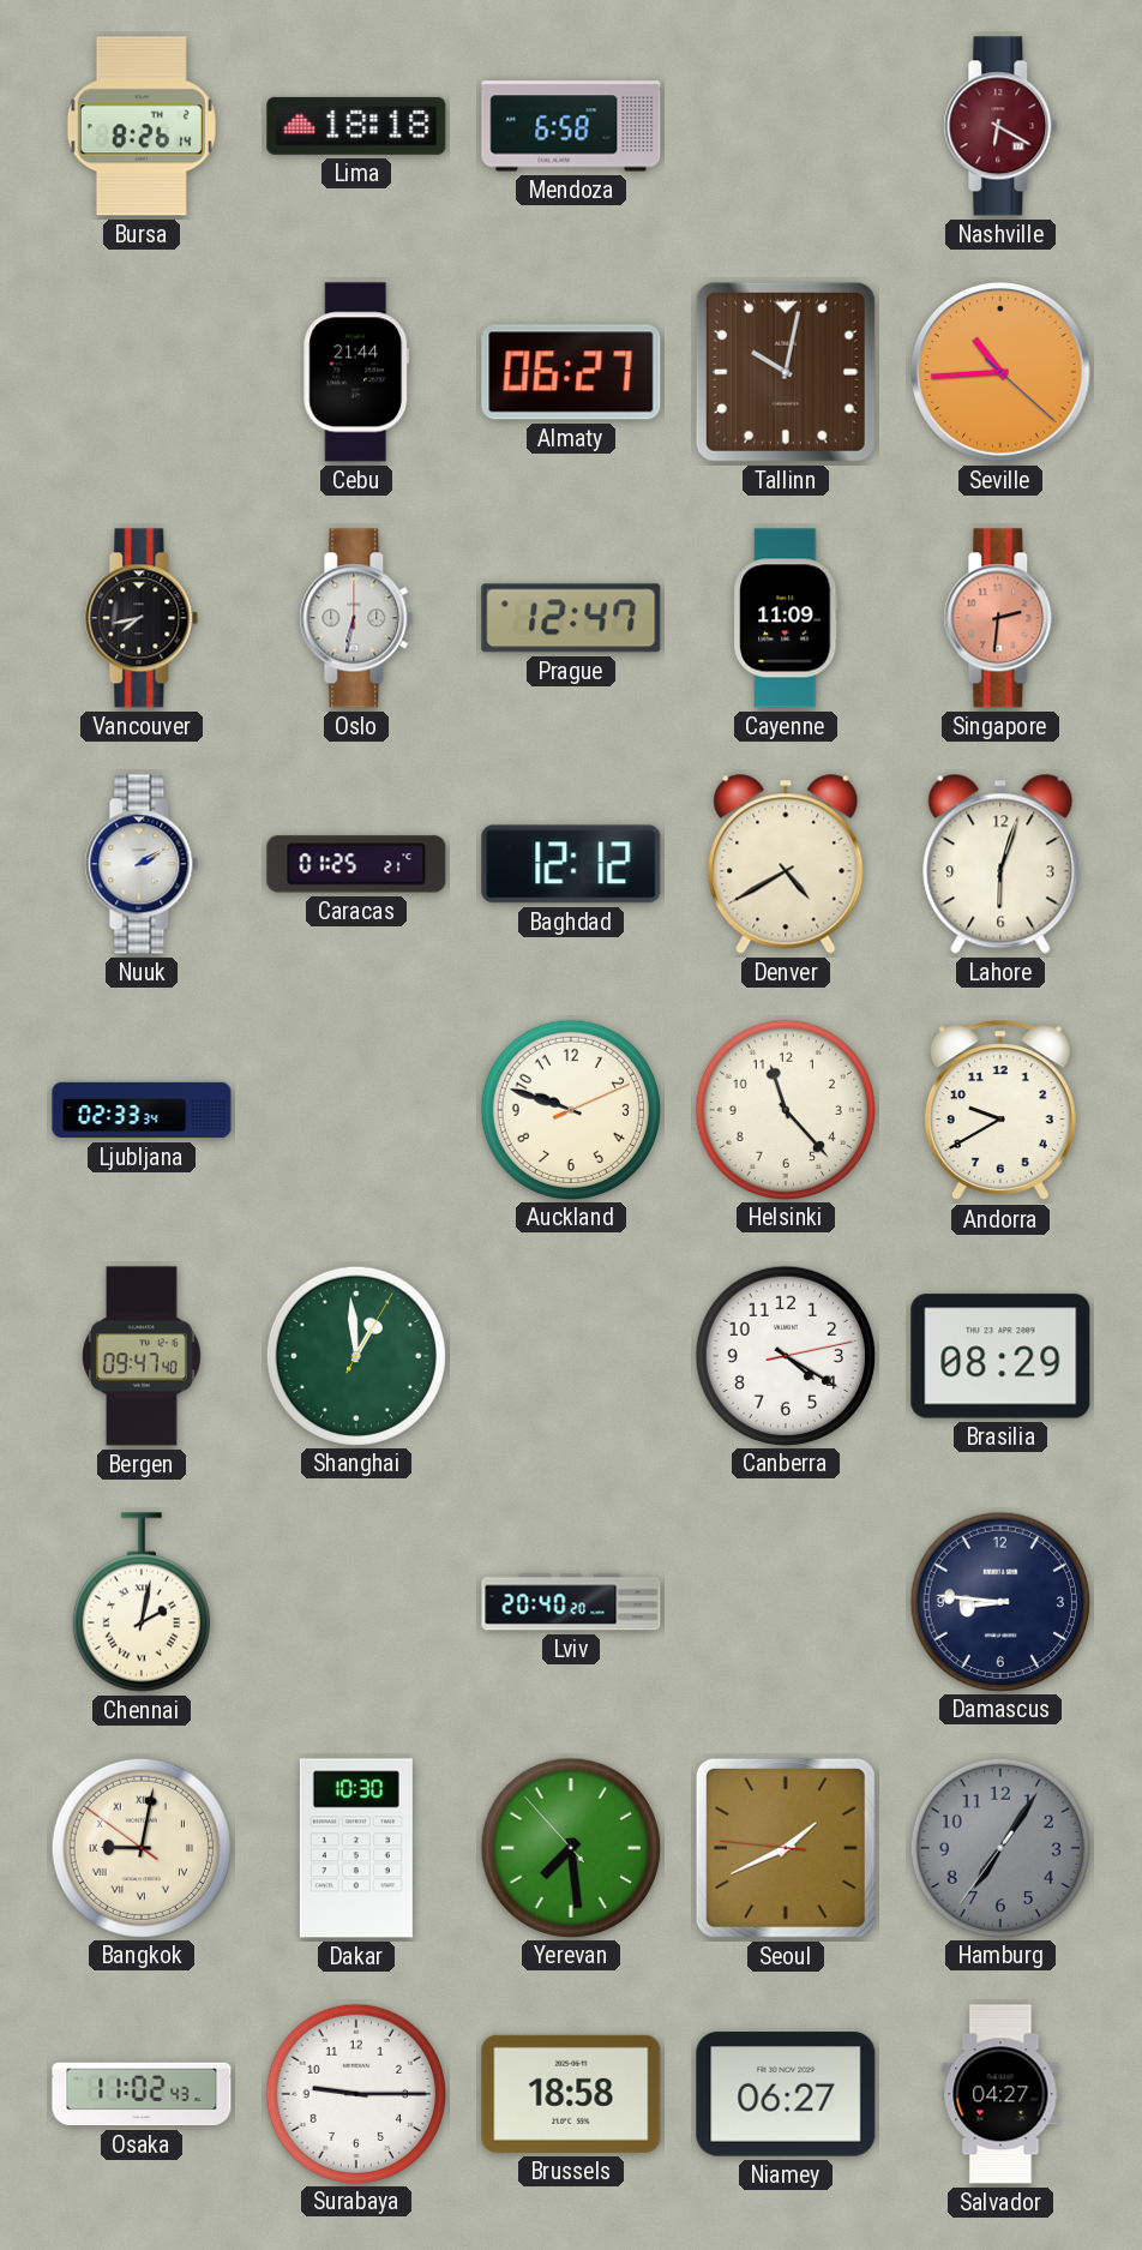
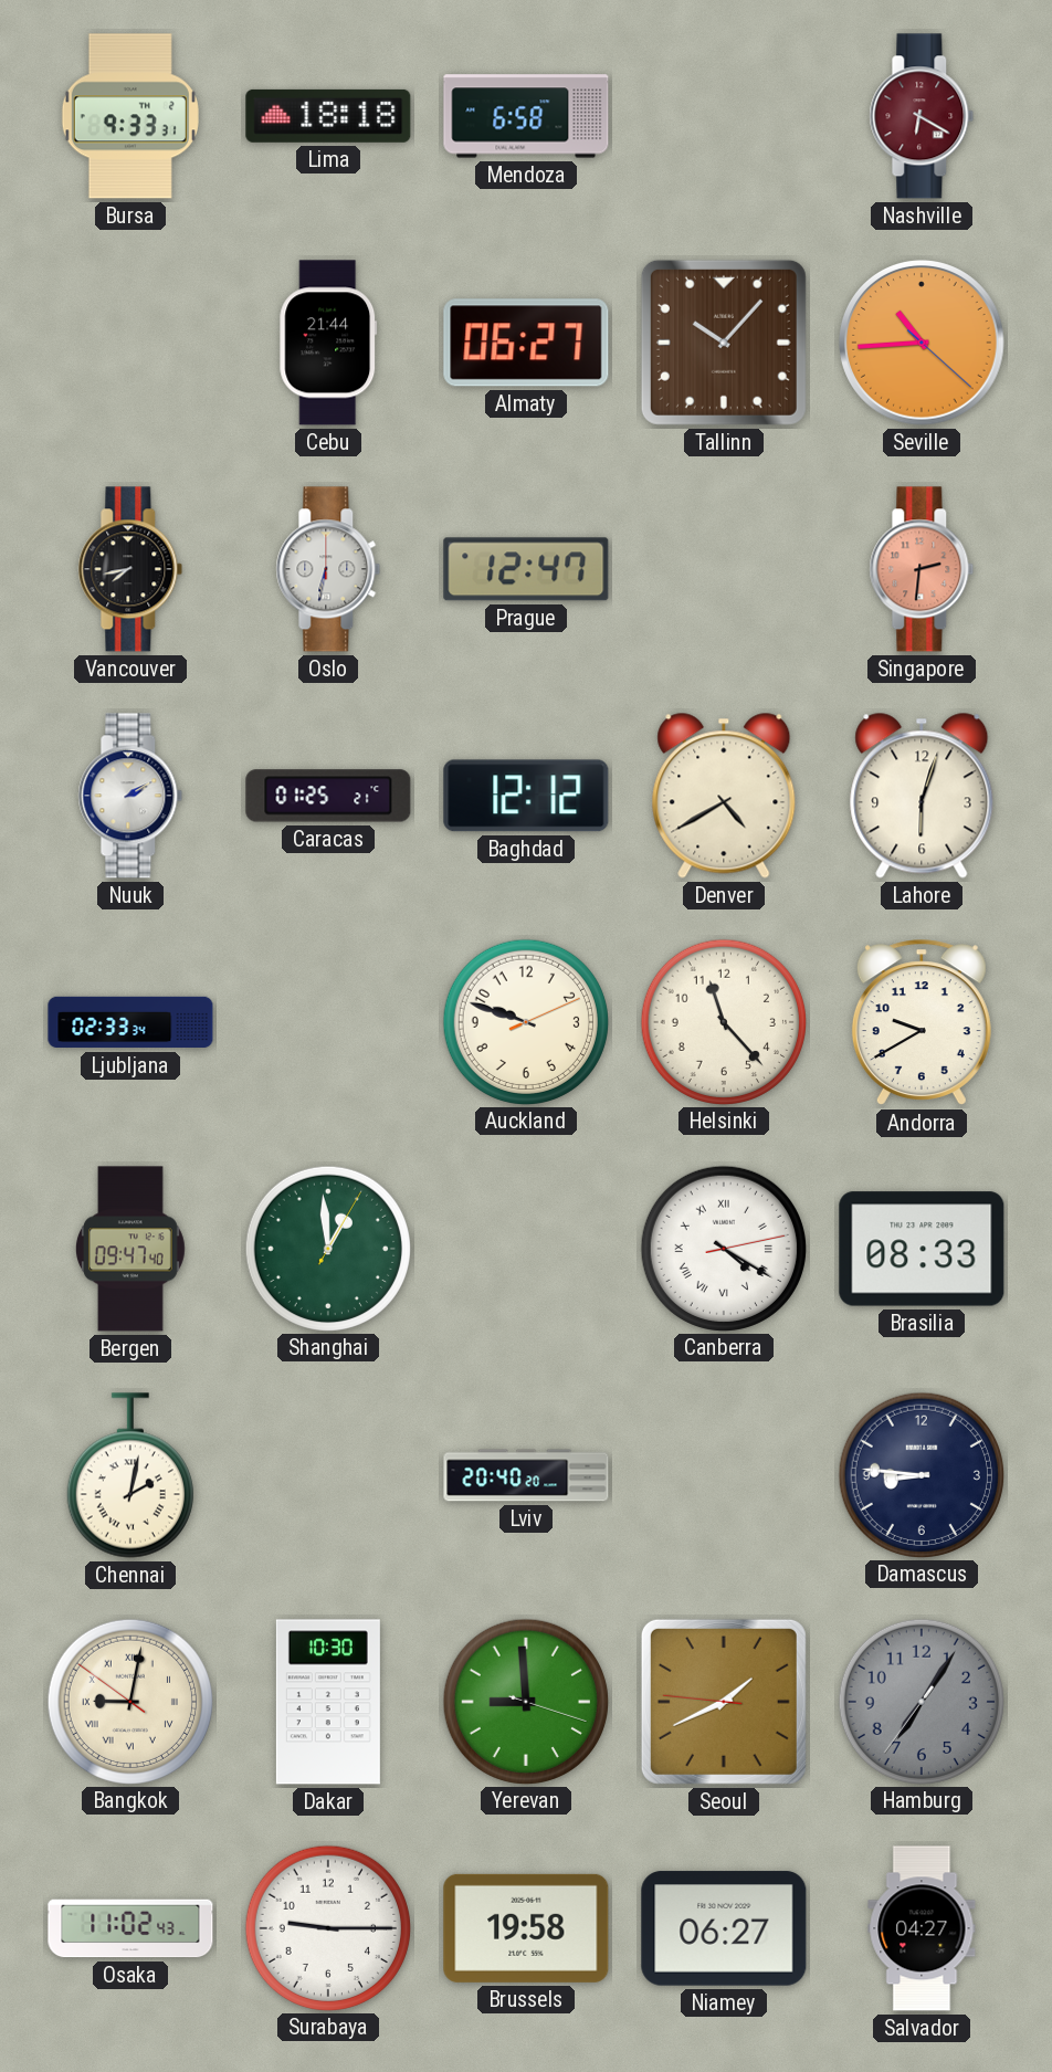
Bursa: 8:26 -> 9:33
Tallinn: 10:02 -> 10:07
Cayenne: 11:09 -> none
Canberra numerals: Arabic -> Roman
Brasilia: 08:29 -> 08:33
Yerevan: 7:28 -> 8:59
Brussels: 18:58 -> 19:58
